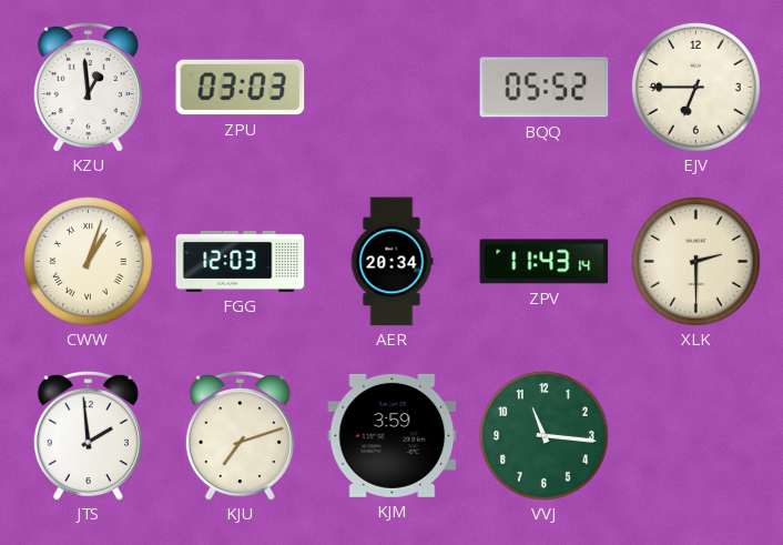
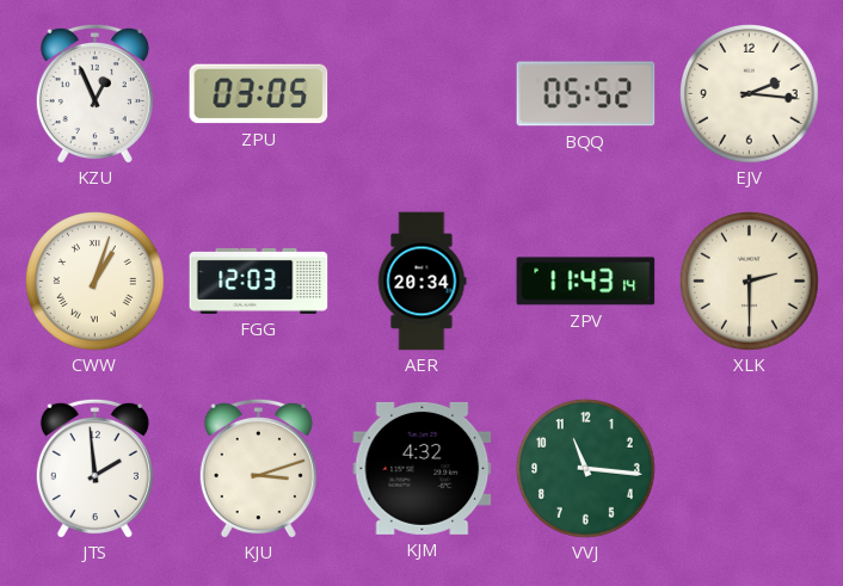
KZU: 12:59 -> 12:56
ZPU: 03:03 -> 03:05
EJV: 6:45 -> 2:16
KJU: 7:12 -> 3:12
KJM: 3:59 -> 4:32
